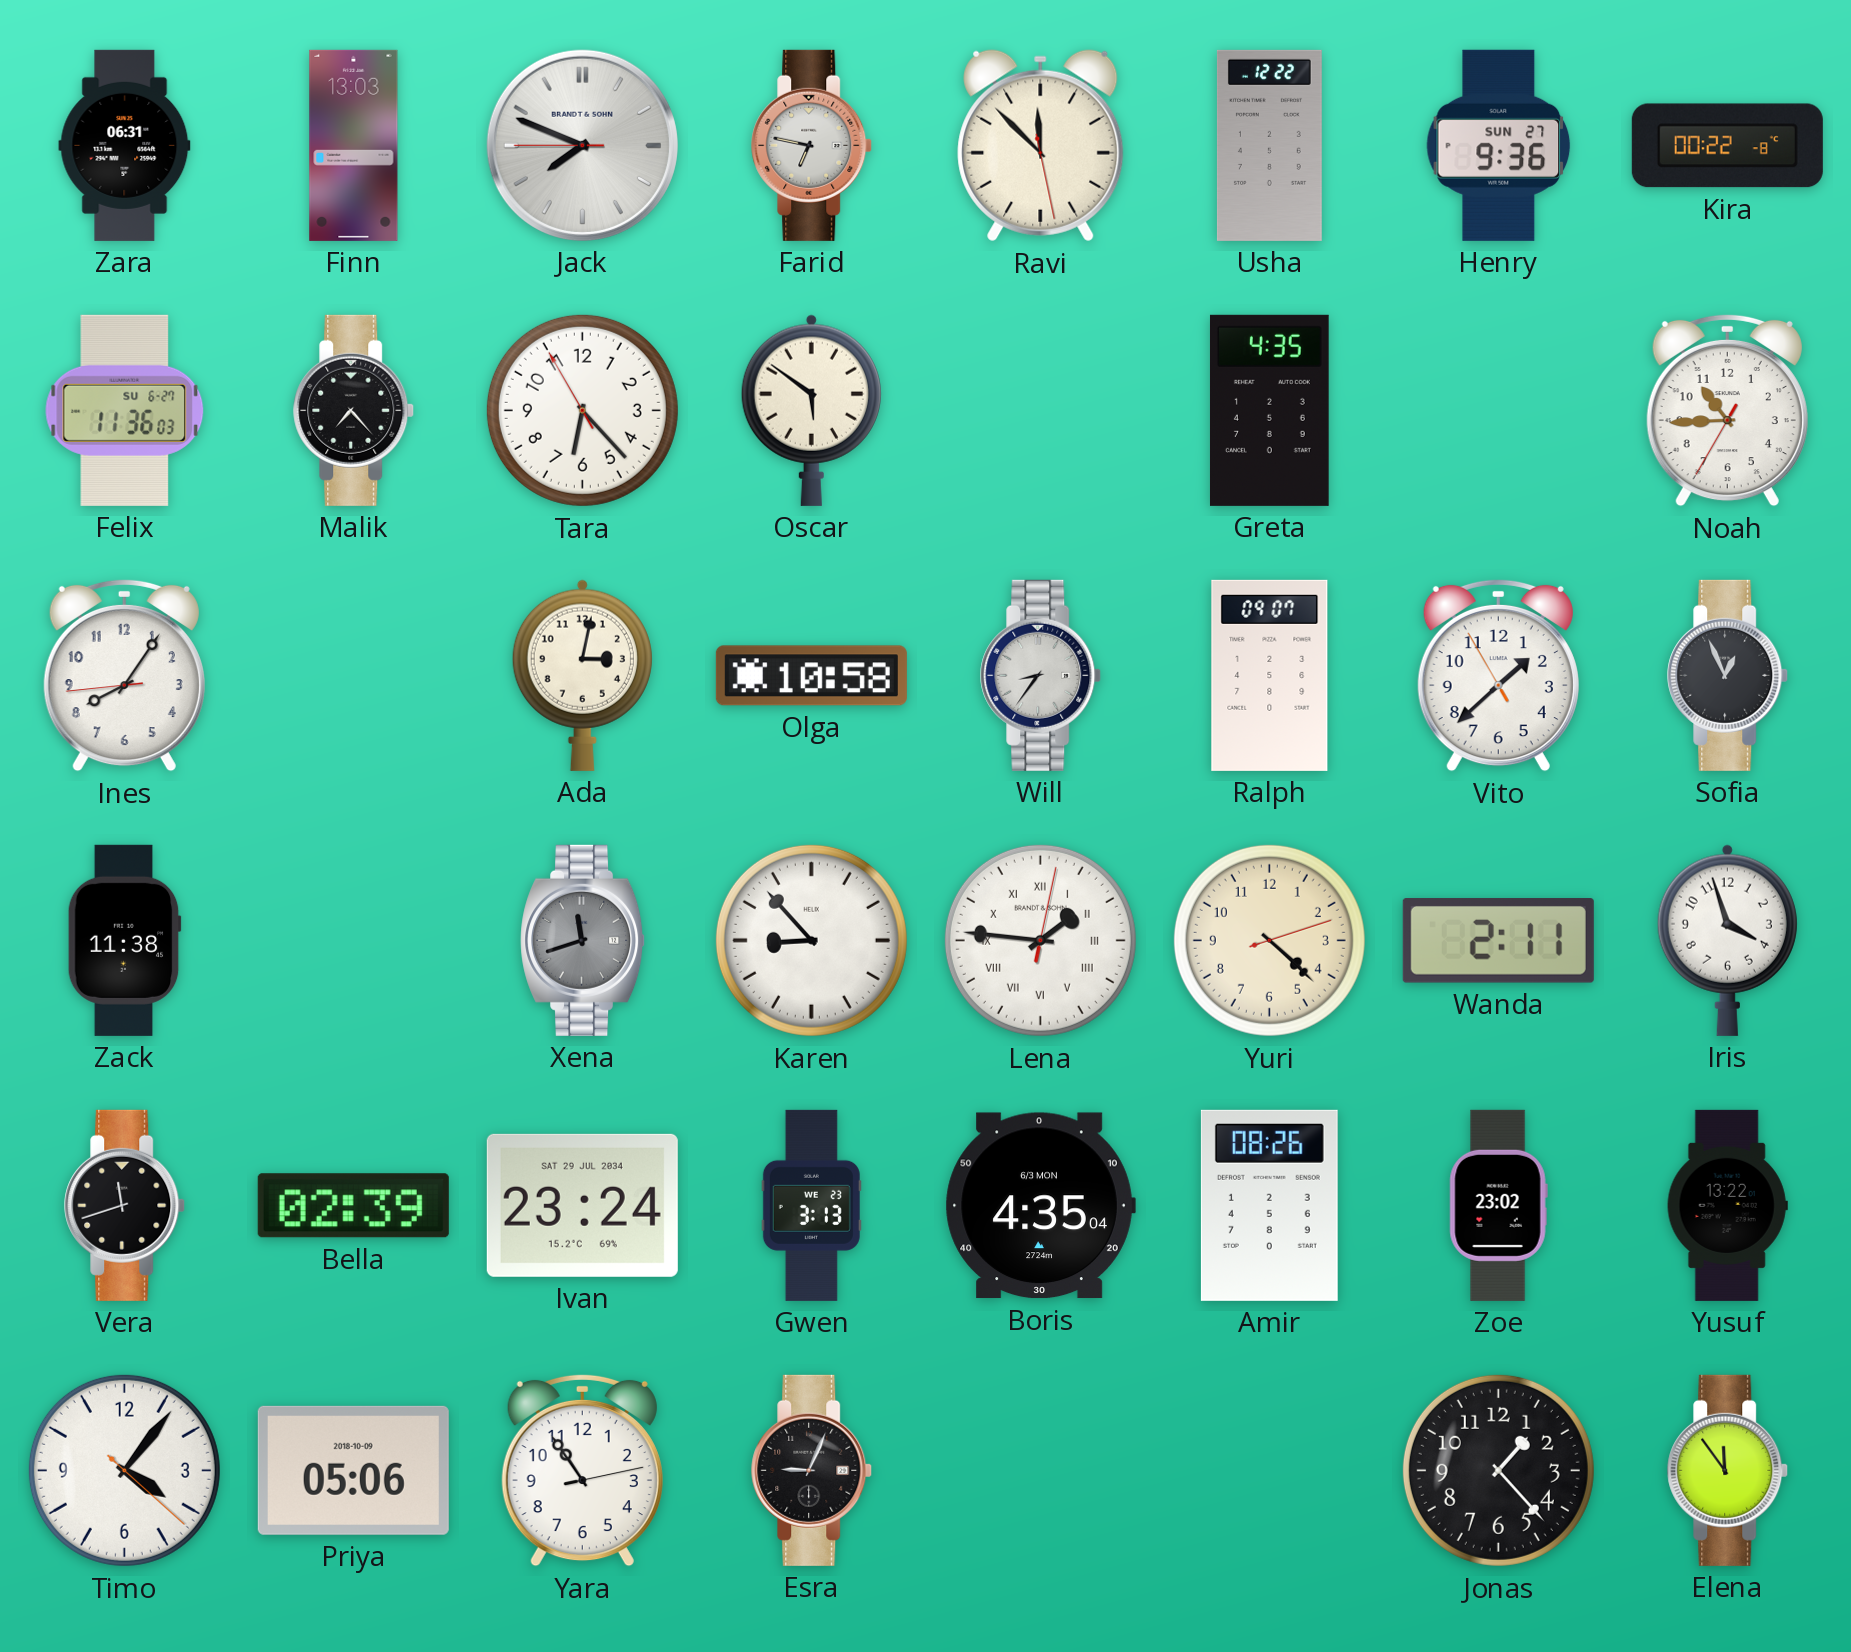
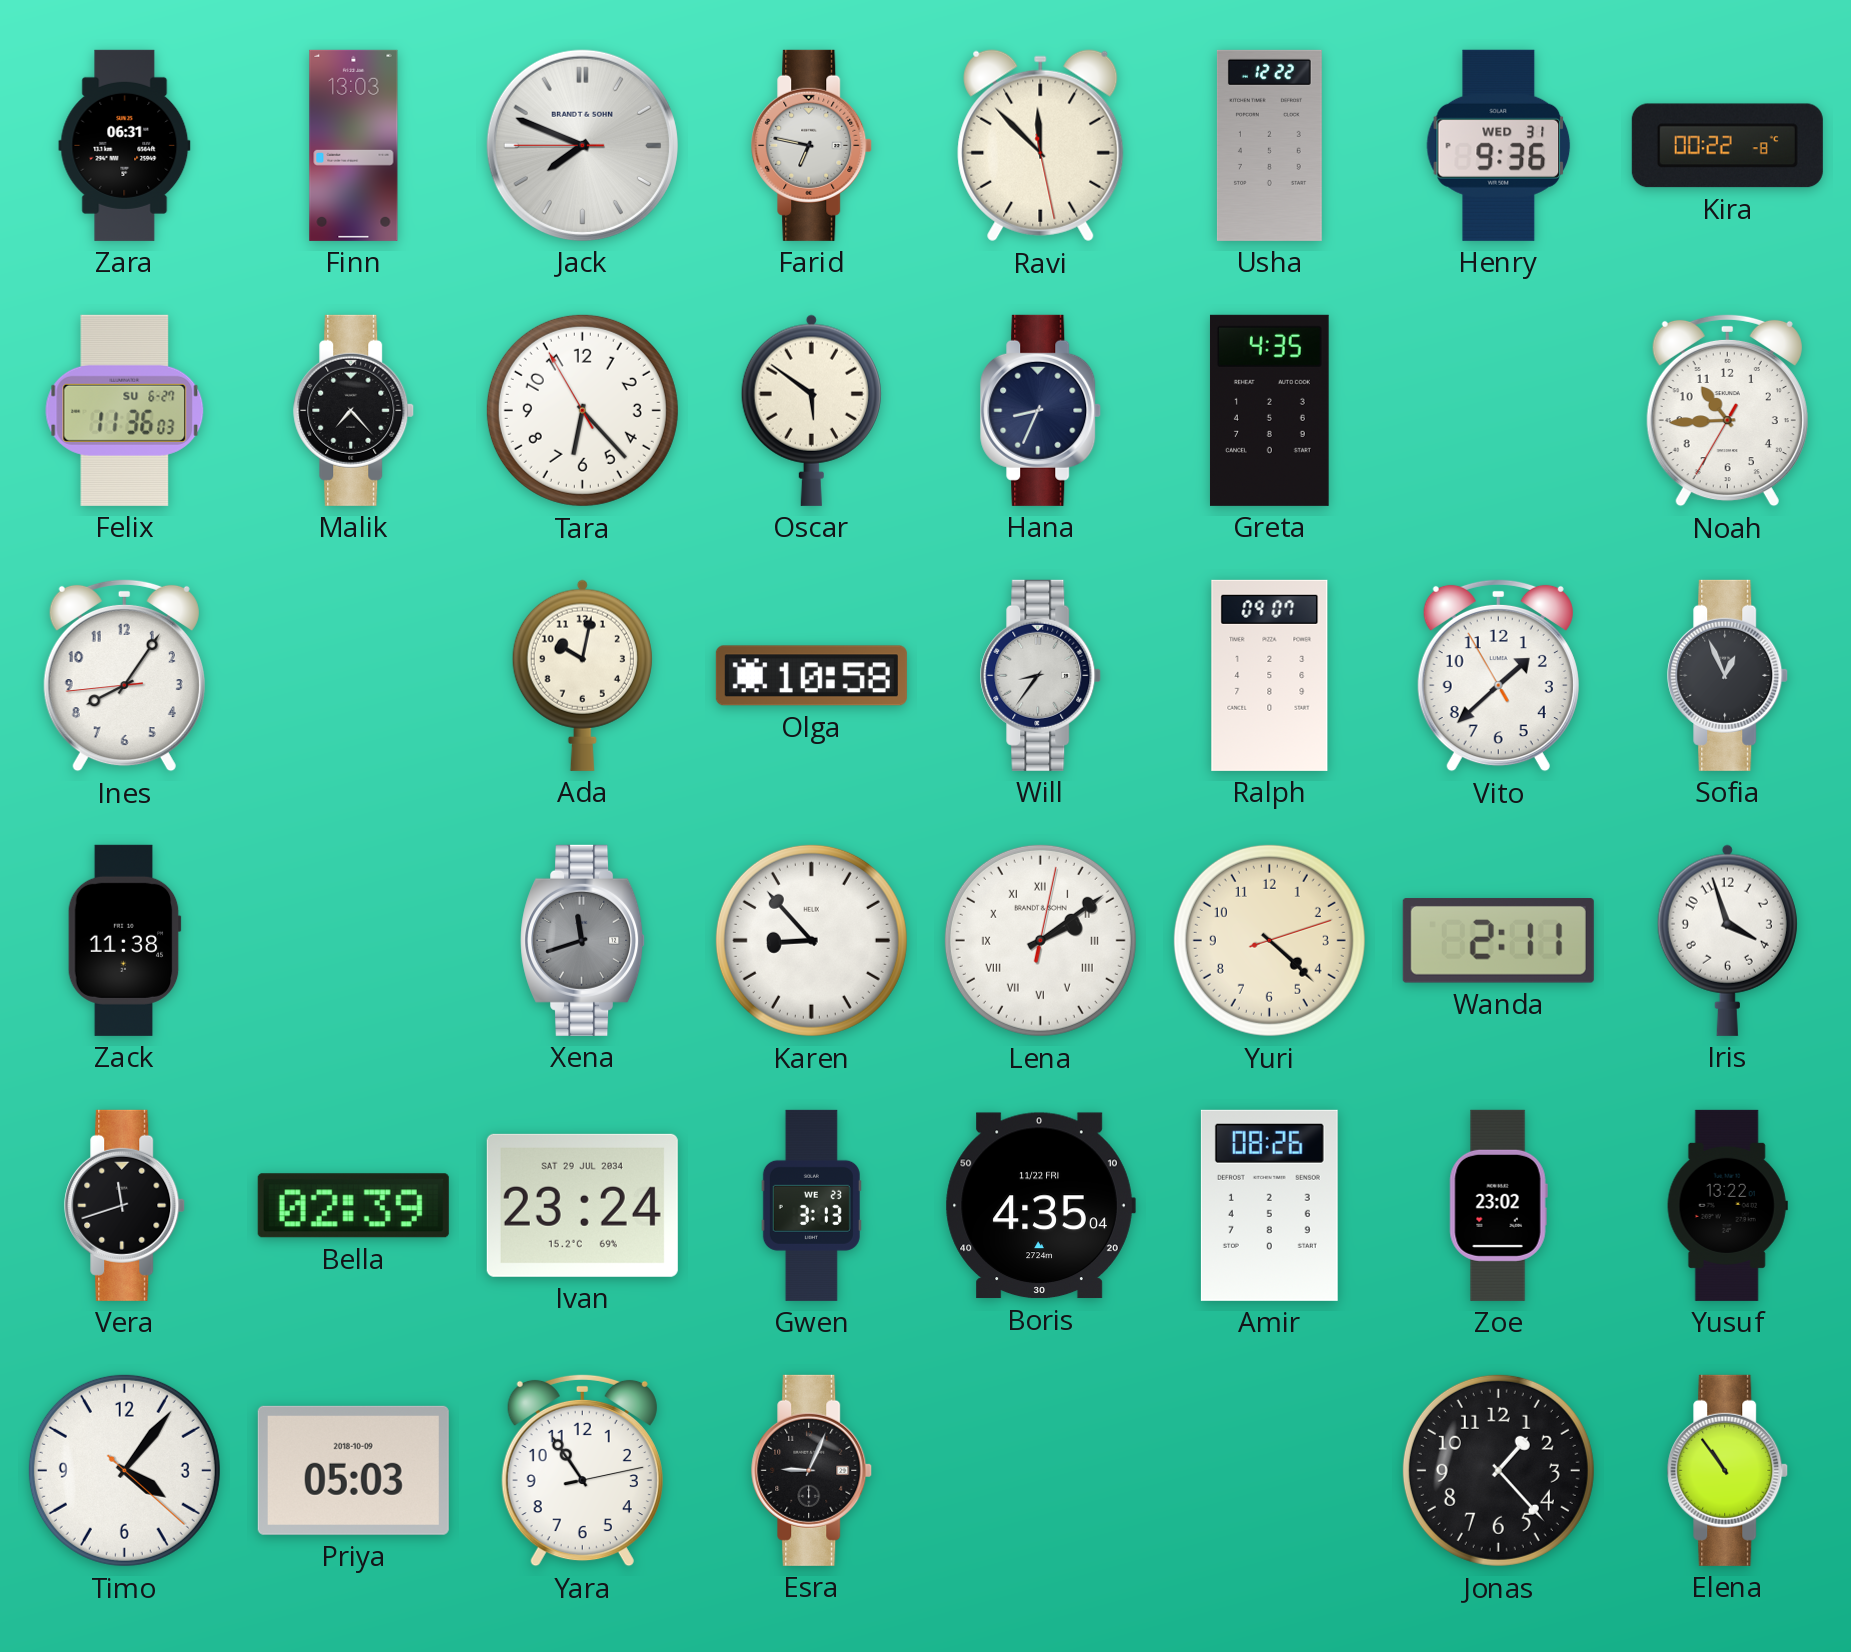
Henry date: SUN 27 -> WED 31
Hana: none -> 8:34
Ada: 3:02 -> 10:02
Lena: 1:46 -> 2:09
Boris date: 6/3 MON -> 11/22 FRI
Priya: 05:06 -> 05:03
Elena: 11:54 -> 10:54
